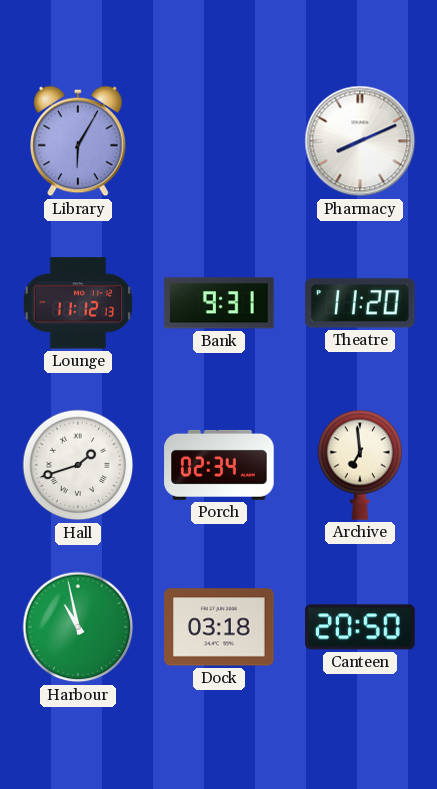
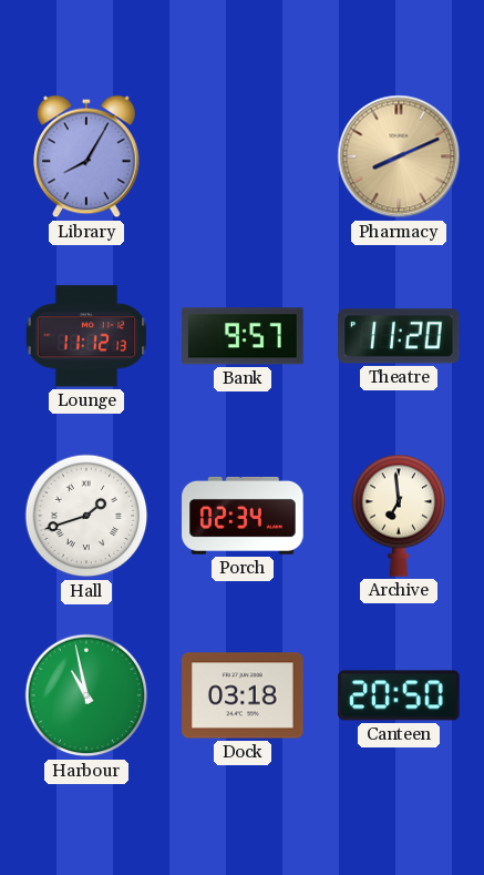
Library: 6:05 -> 8:05
Pharmacy dial: white -> champagne
Bank: 9:31 -> 9:57
